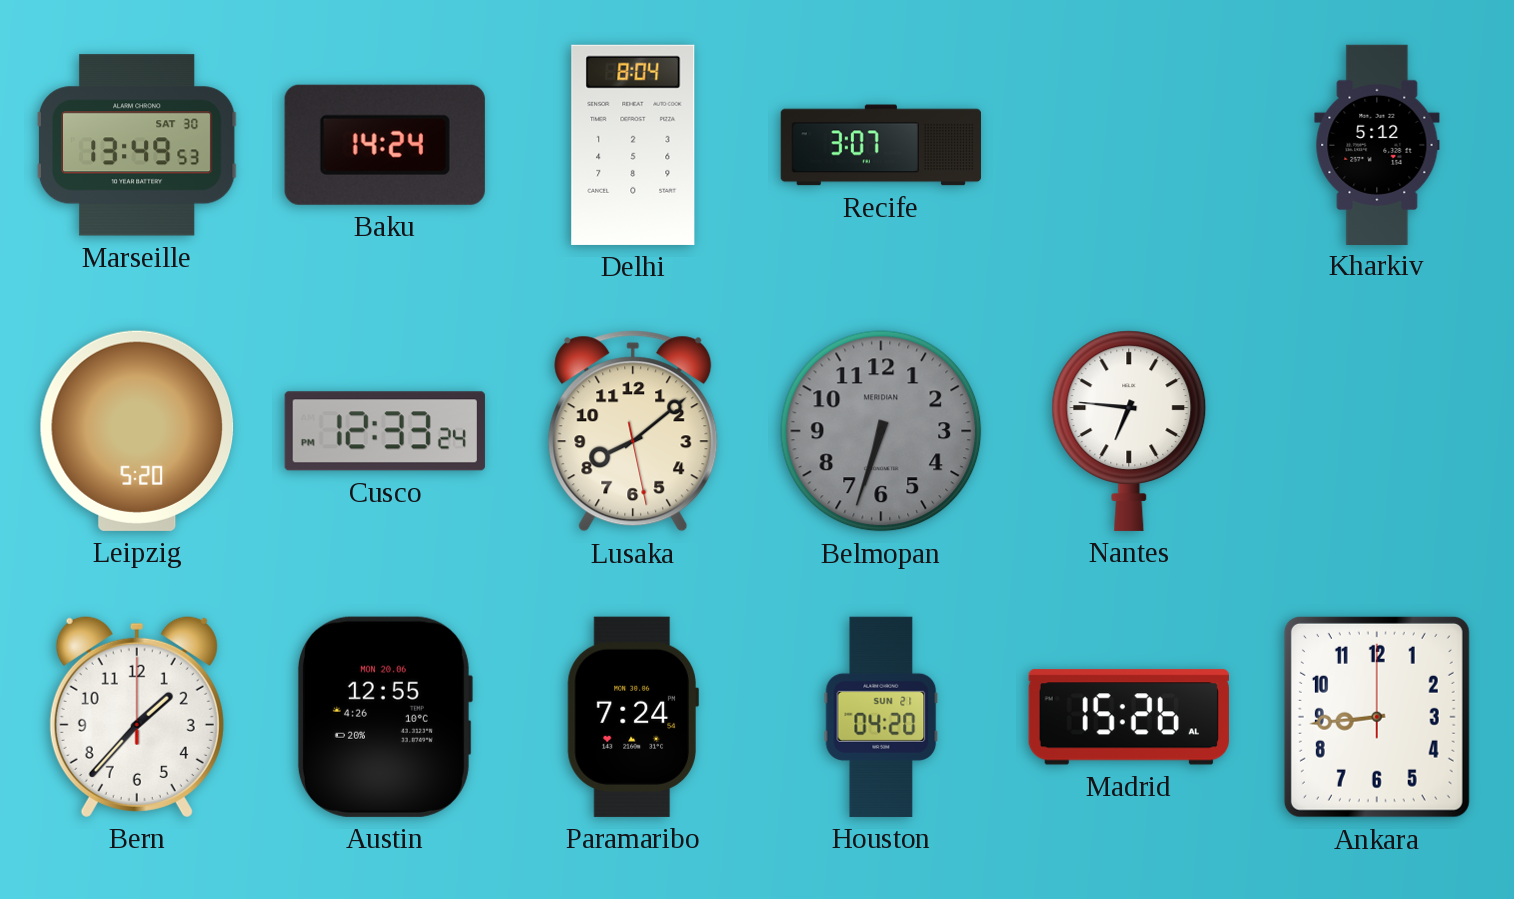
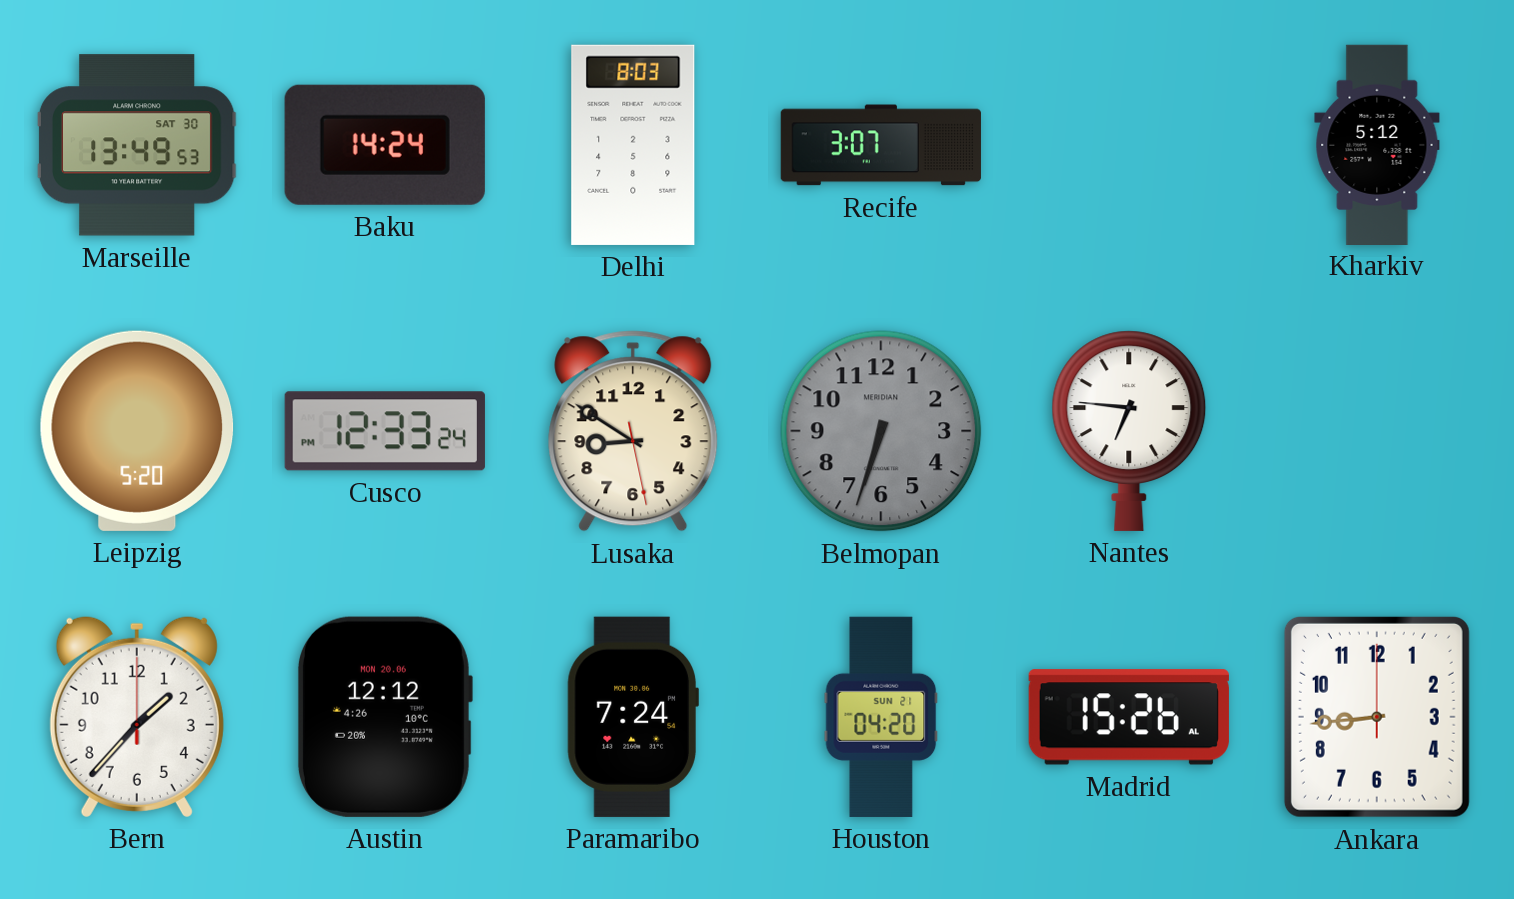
Delhi: 8:04 -> 8:03
Lusaka: 8:08 -> 8:50
Austin: 12:55 -> 12:12
